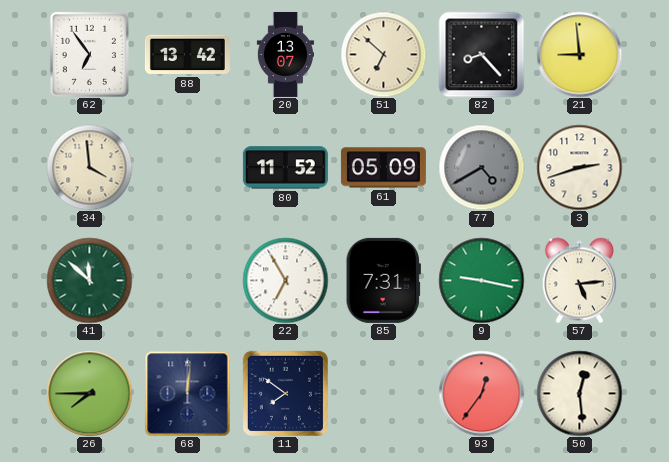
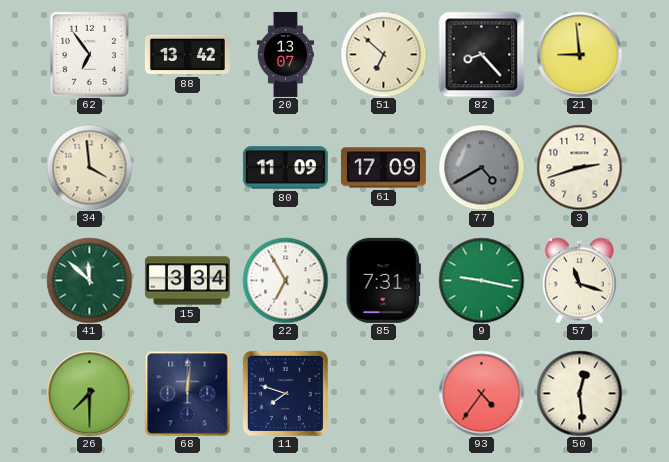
80: 11:52 -> 11:09
61: 05:09 -> 17:09
15: none -> 3:34
57: 5:14 -> 11:18
26: 7:45 -> 7:30
11: 7:51 -> 7:48
93: 12:36 -> 4:36
